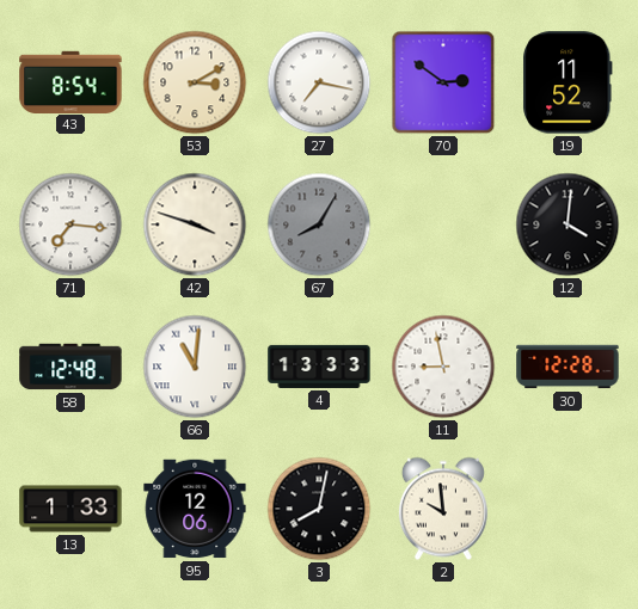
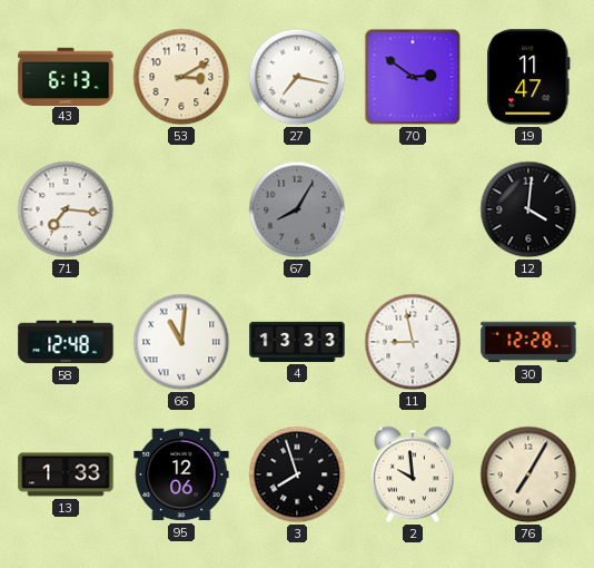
43: 8:54 -> 6:13
19: 11:52 -> 11:47
42: 3:48 -> none
3: 8:02 -> 7:57
76: none -> 7:05
